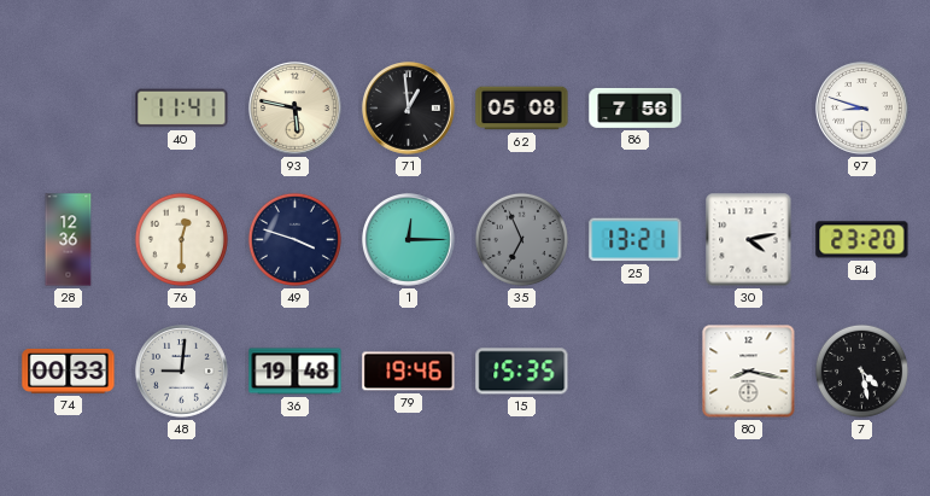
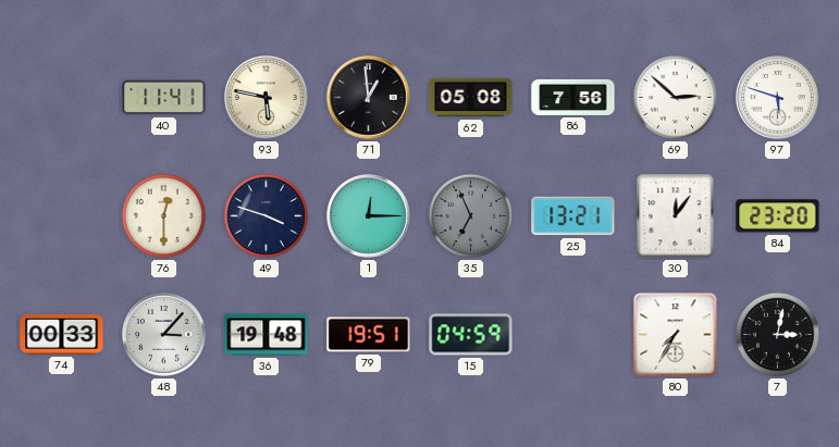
69: none -> 2:52
97: 8:48 -> 5:48
28: 12:36 -> none
30: 4:13 -> 12:06
48: 9:01 -> 3:07
79: 19:46 -> 19:51
15: 15:35 -> 04:59
80: 8:17 -> 7:35
7: 4:28 -> 3:02
